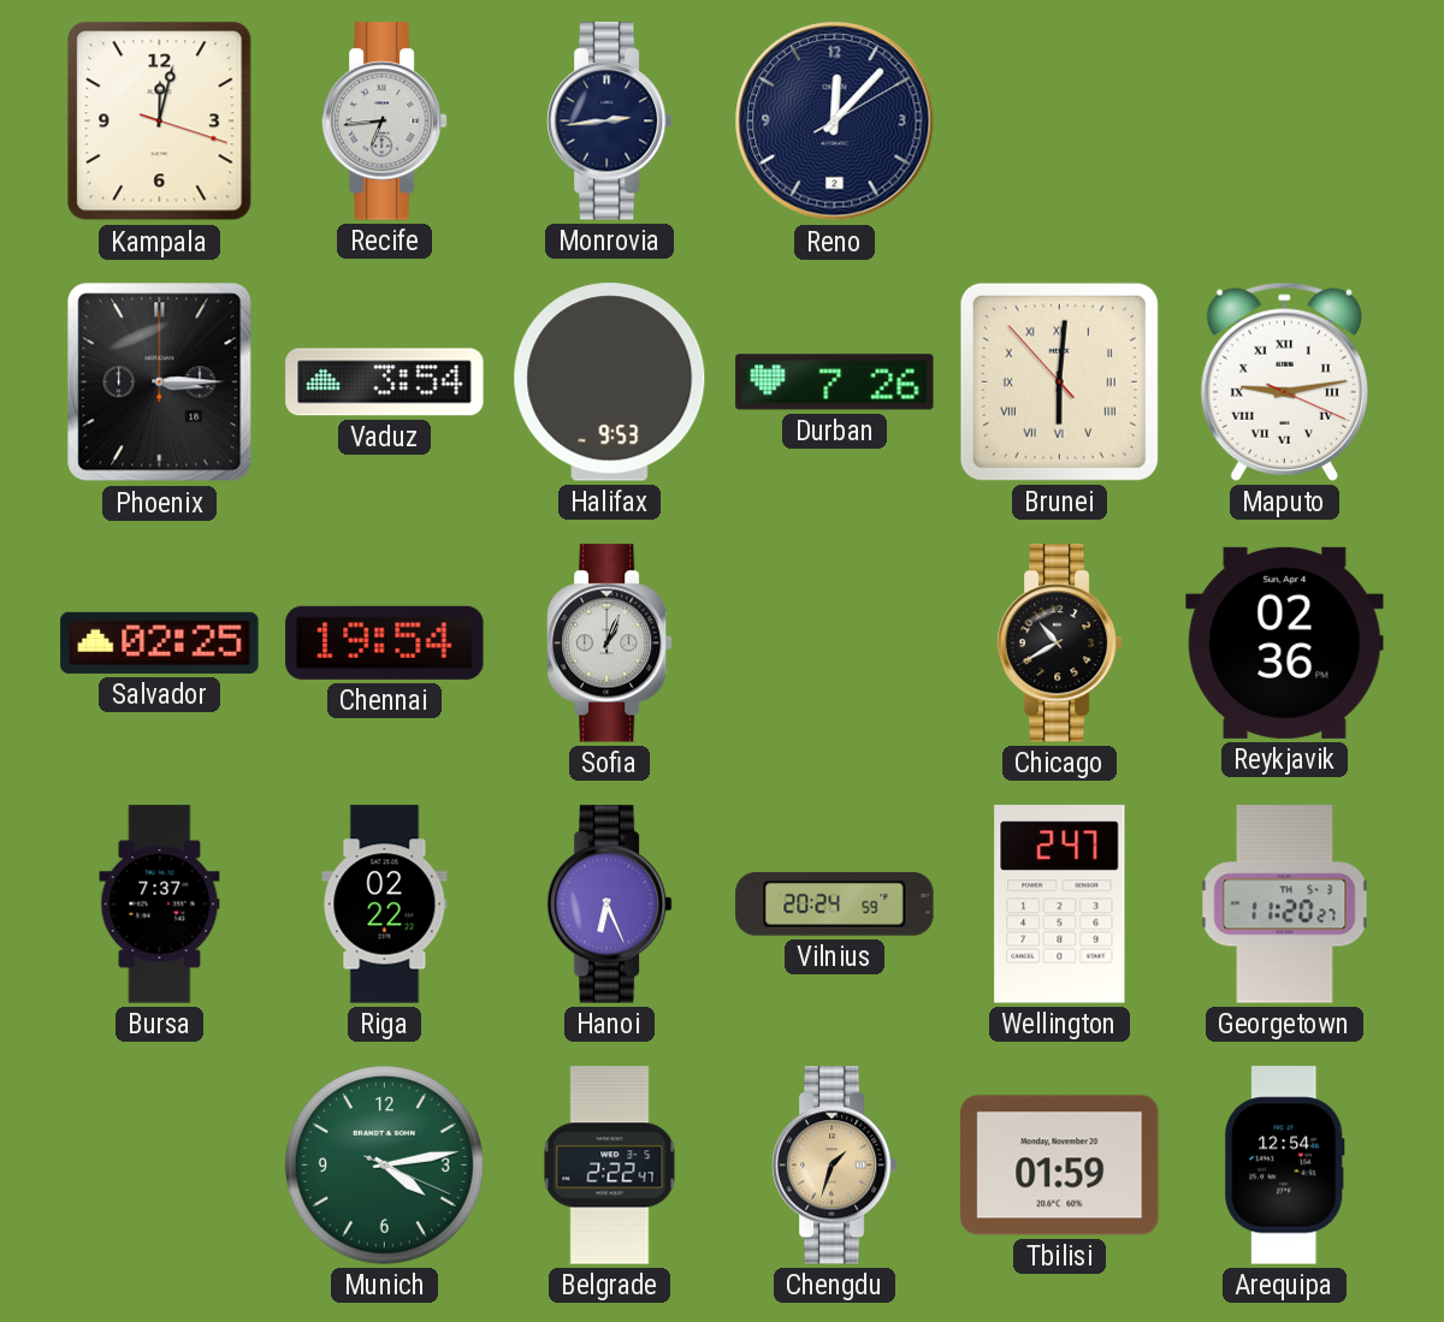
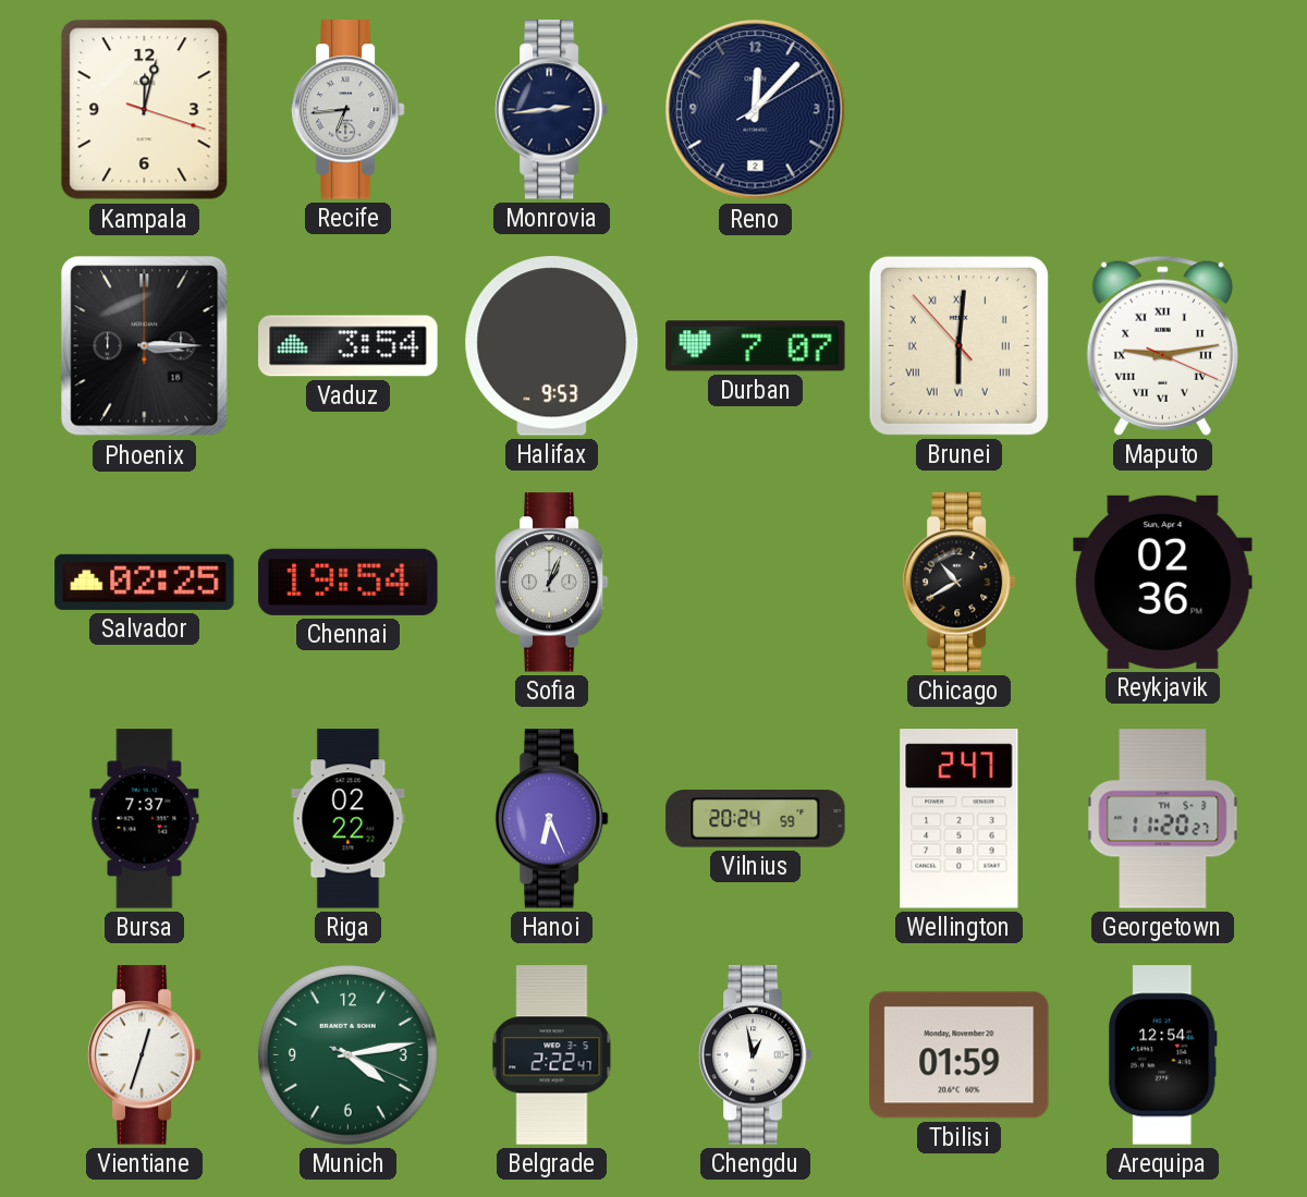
Durban: 7:26 -> 7:07
Vientiane: none -> 12:33
Chengdu: 1:33 -> 12:58
Chengdu dial: champagne -> white
